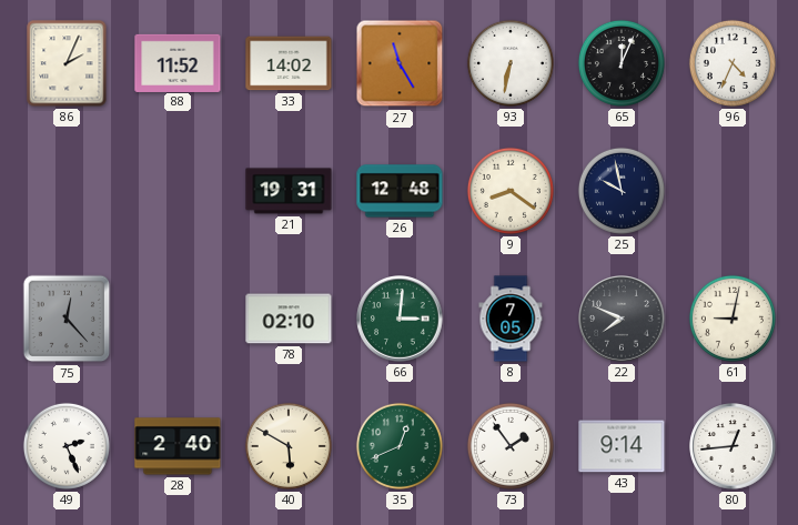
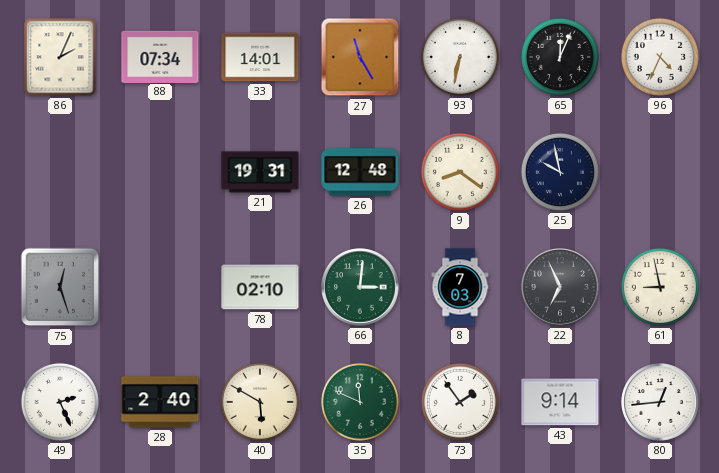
88: 11:52 -> 07:34
33: 14:02 -> 14:01
75: 12:23 -> 12:27
8: 7:05 -> 7:03
22: 7:49 -> 6:56
61: 9:02 -> 8:58
35: 12:41 -> 11:49
